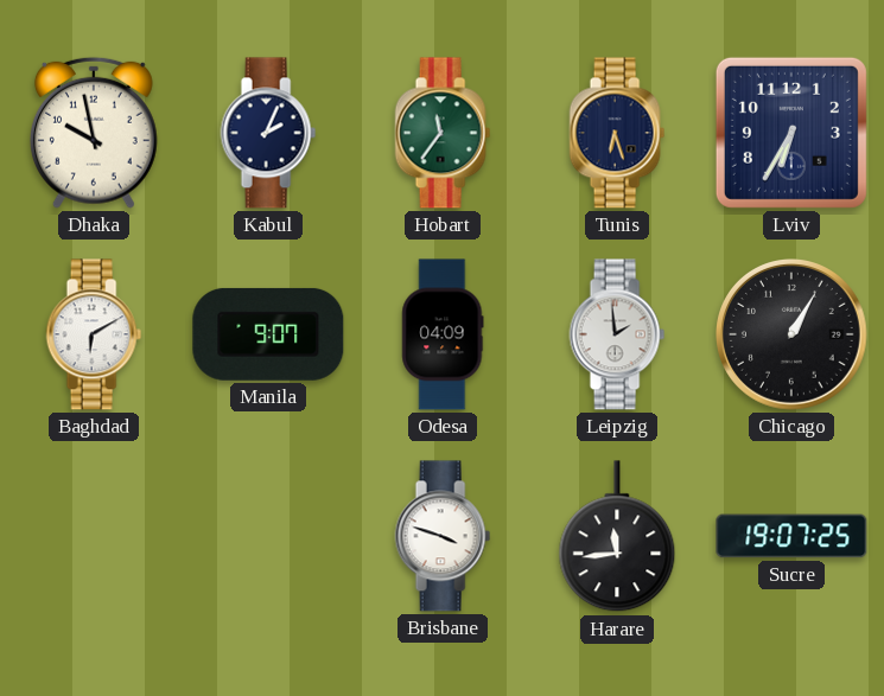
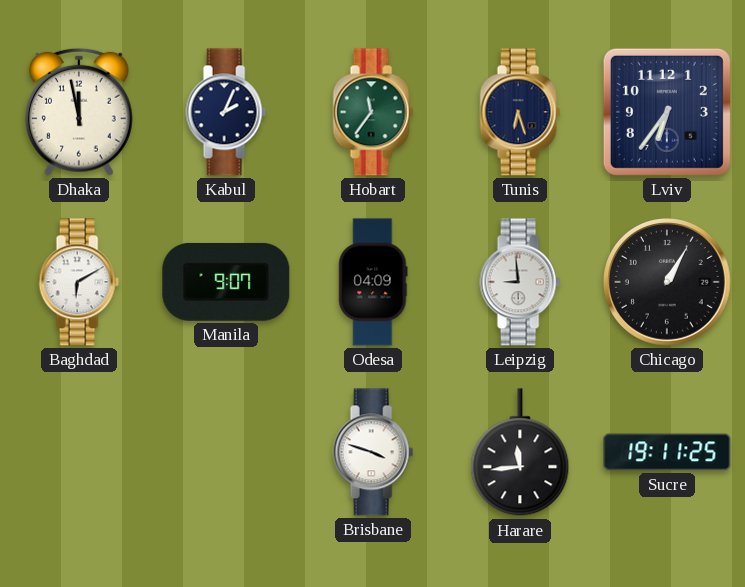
Dhaka: 9:58 -> 11:58
Lviv: 6:35 -> 6:36
Leipzig: 1:59 -> 8:59
Sucre: 19:07 -> 19:11
